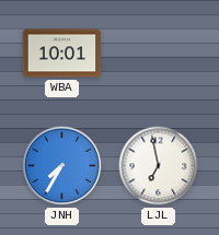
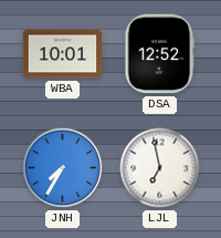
DSA: none -> 12:52
